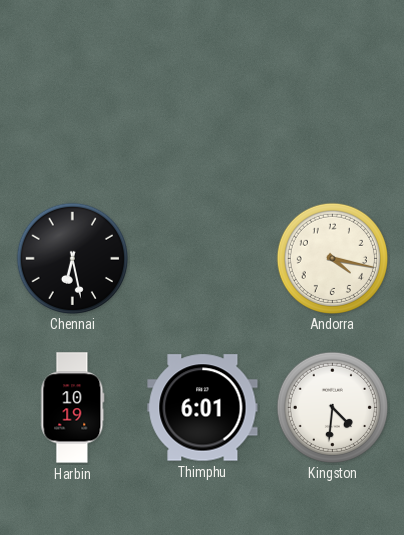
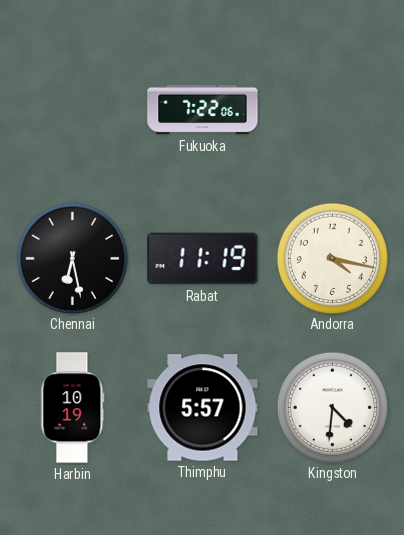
Fukuoka: none -> 7:22
Rabat: none -> 11:19
Thimphu: 6:01 -> 5:57
